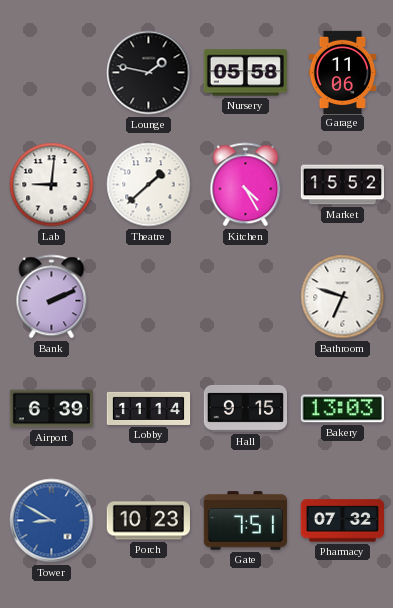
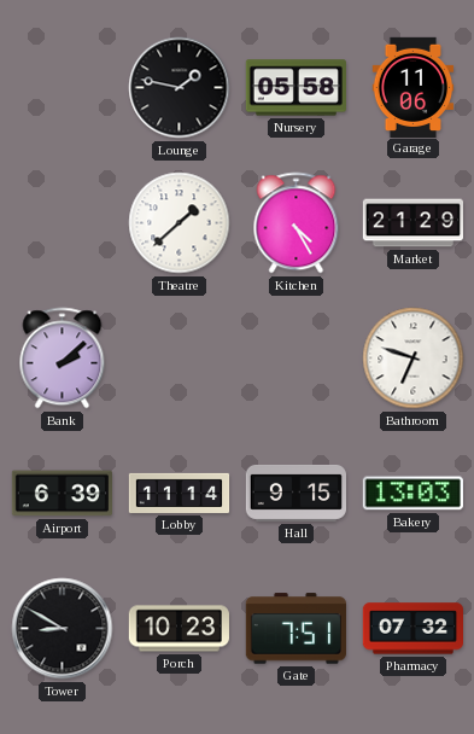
Lab: 9:01 -> none
Market: 15:52 -> 21:29
Bank: 2:11 -> 2:08
Tower dial: blue -> black
